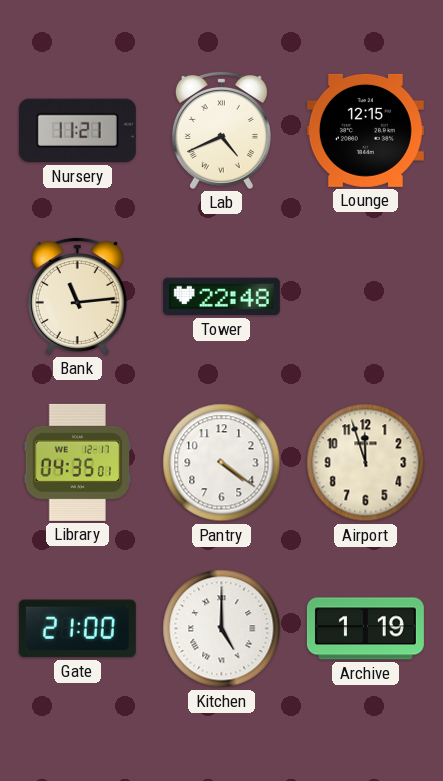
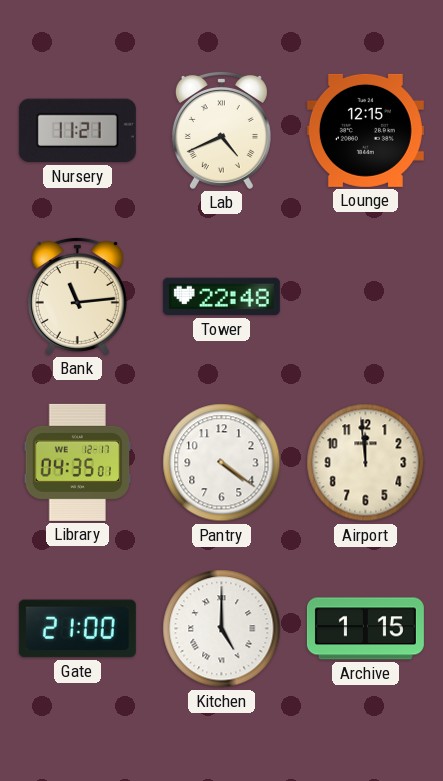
Airport: 11:57 -> 11:59
Archive: 1:19 -> 1:15
